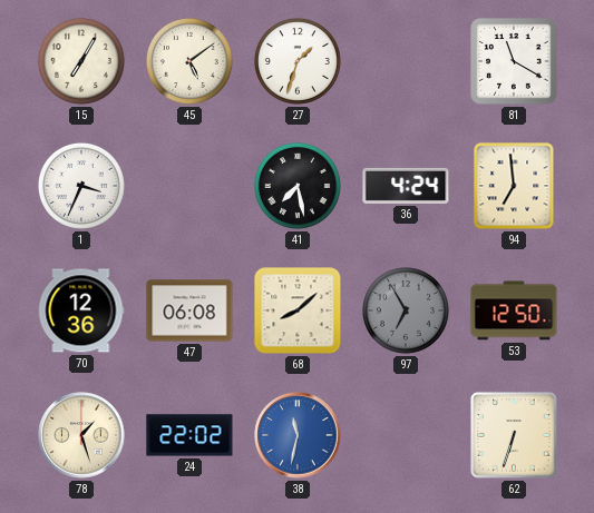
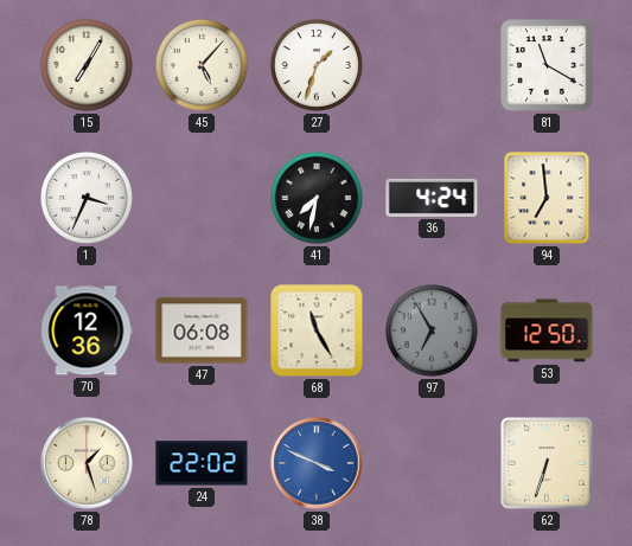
45: 5:09 -> 5:07
41: 7:28 -> 7:32
68: 8:08 -> 11:25
38: 11:32 -> 3:49
